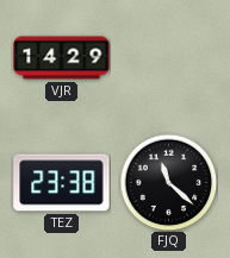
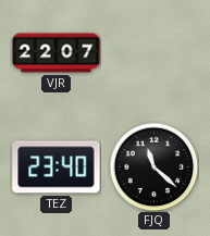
VJR: 14:29 -> 22:07
TEZ: 23:38 -> 23:40
